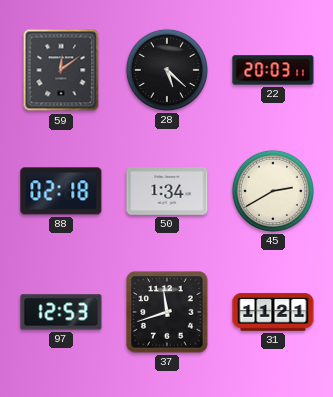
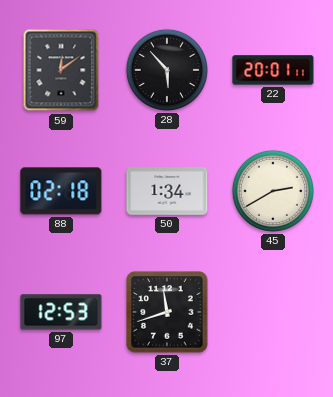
28: 5:22 -> 5:53
22: 20:03 -> 20:01
31: 11:21 -> none
